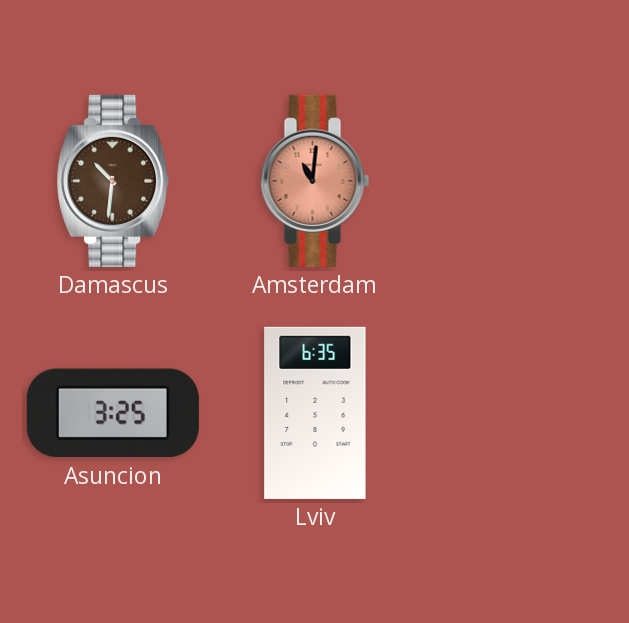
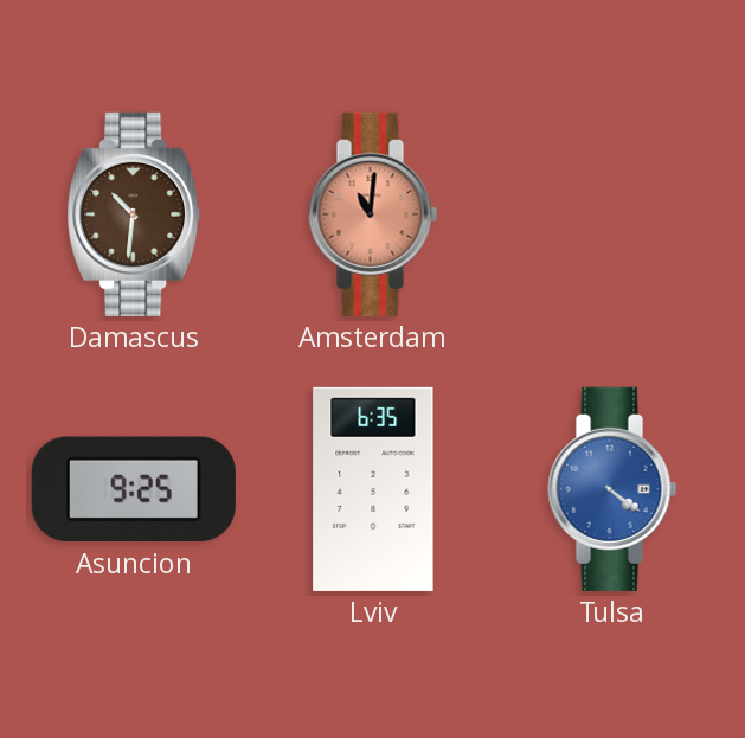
Asuncion: 3:25 -> 9:25
Tulsa: none -> 4:21
